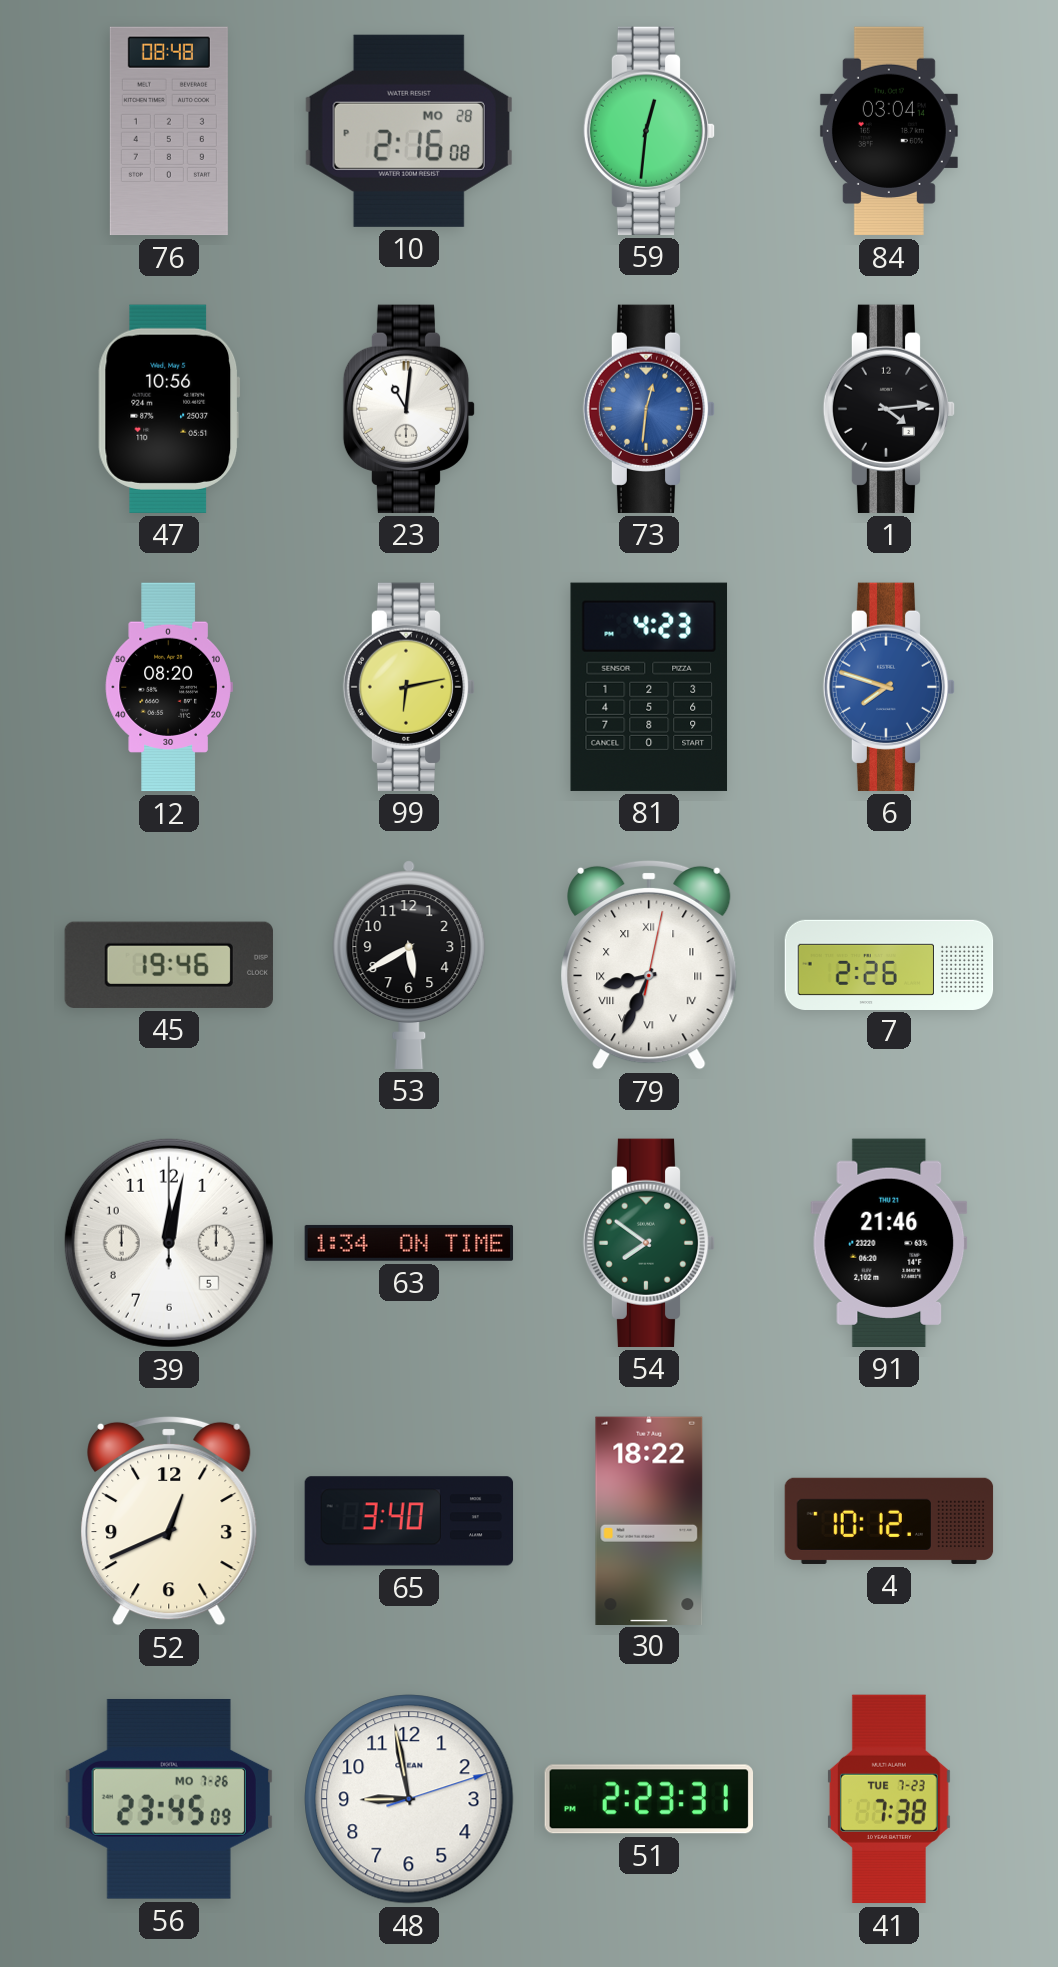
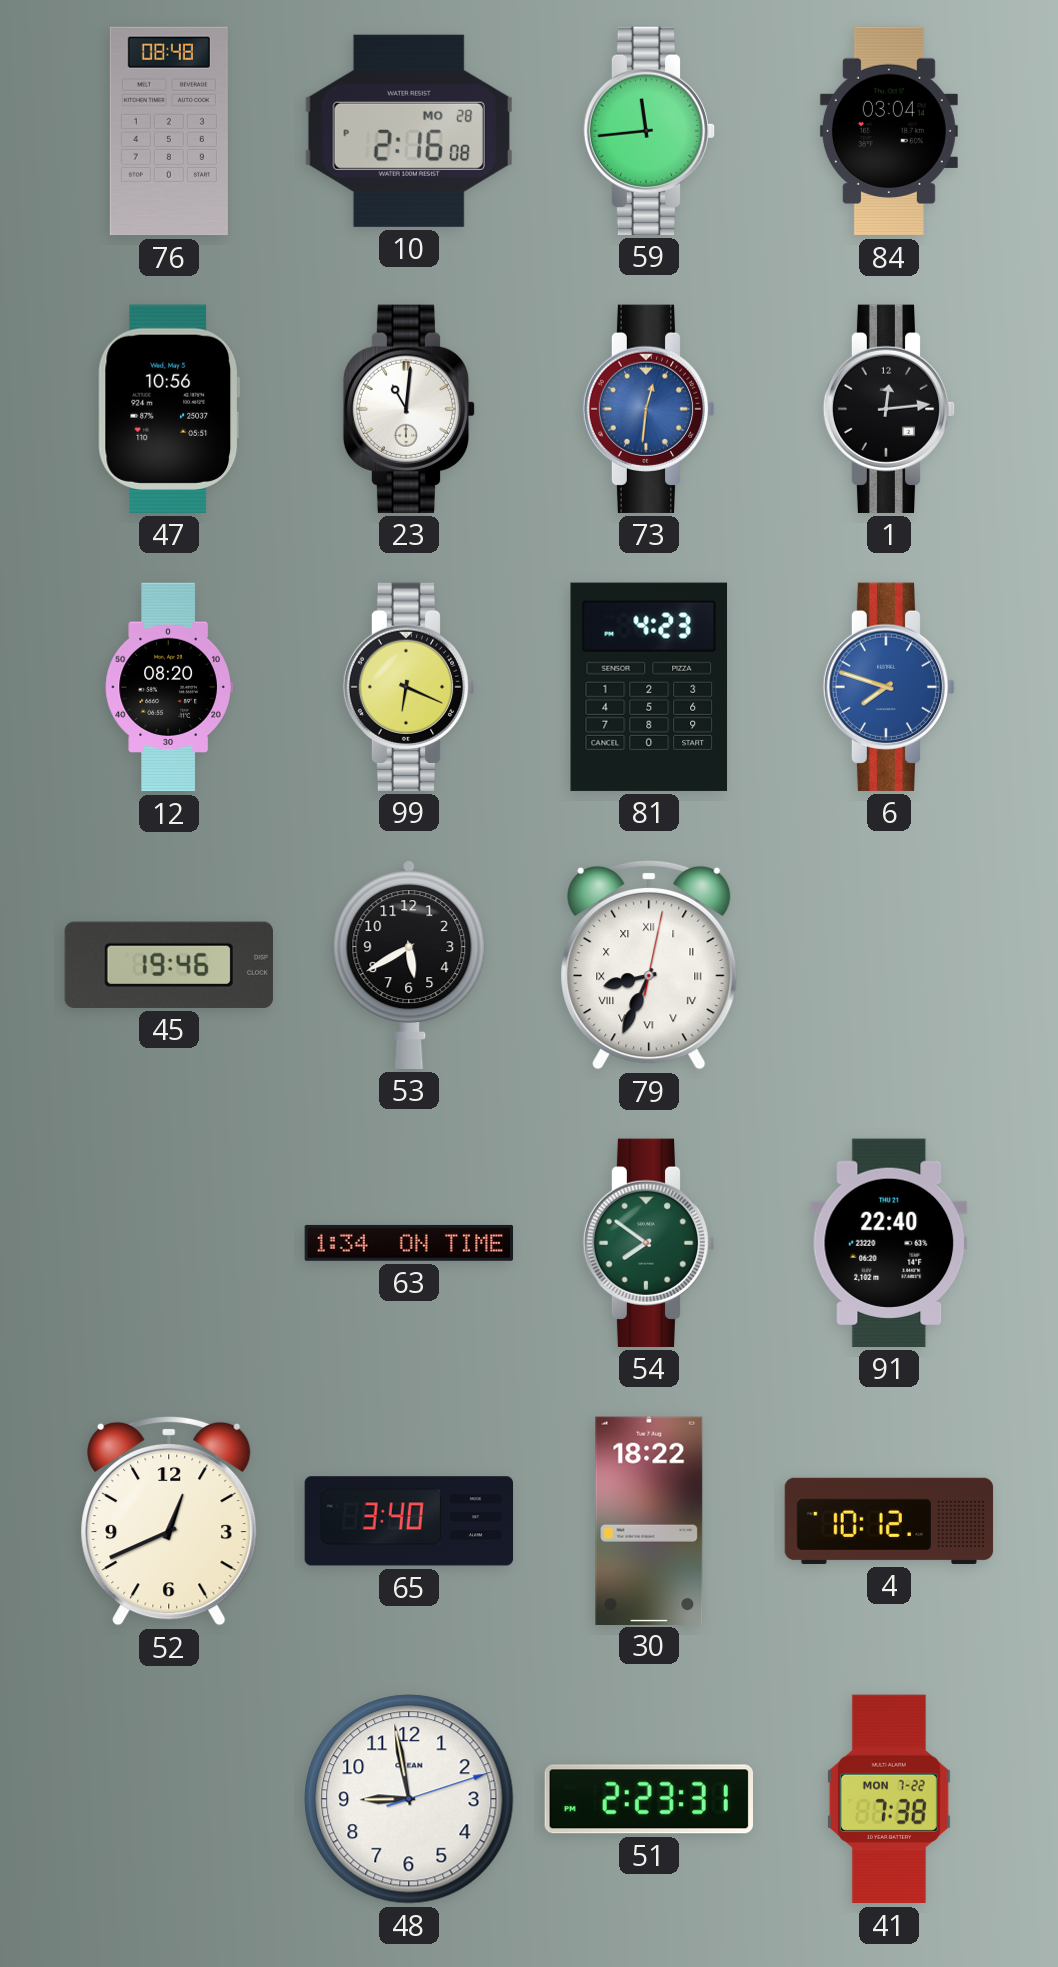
59: 12:31 -> 11:44
1: 4:14 -> 12:14
99: 6:13 -> 6:19
7: 2:26 -> none
39: 12:02 -> none
91: 21:46 -> 22:40
56: 23:45 -> none
41 date: TUE 7-23 -> MON 7-22
